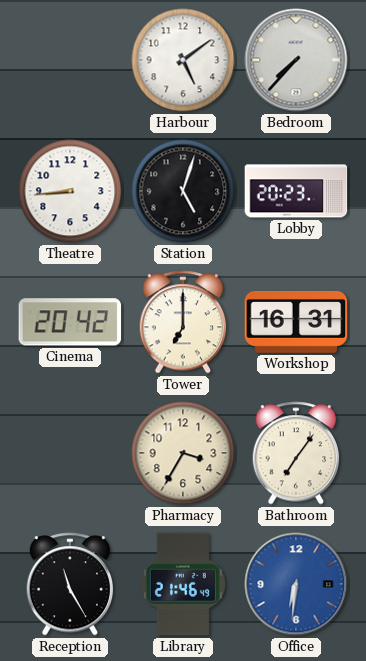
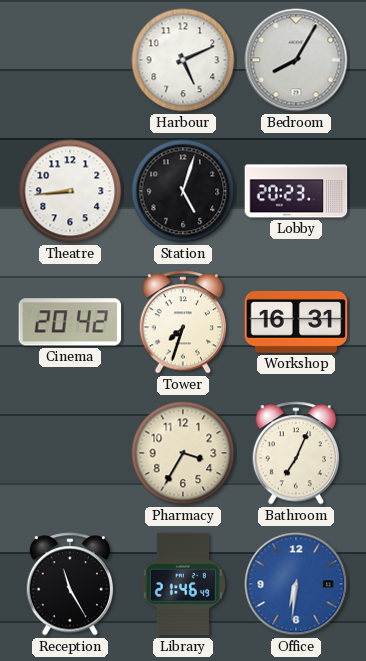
Harbour: 5:09 -> 5:11
Bedroom: 7:37 -> 8:05
Tower: 7:00 -> 7:33
Bathroom: 7:06 -> 7:04
